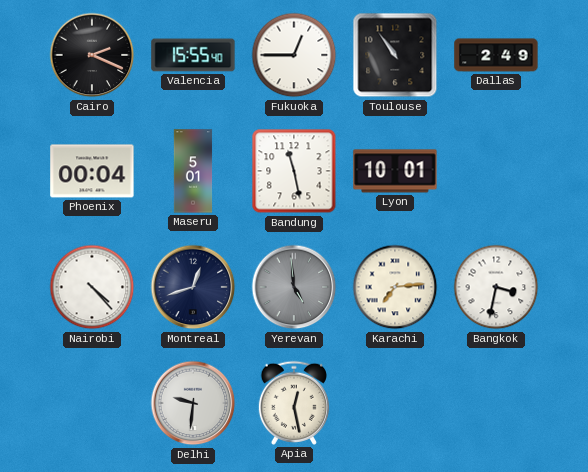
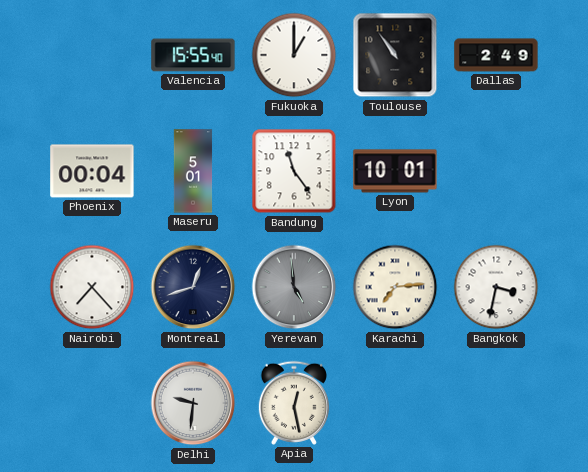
Cairo: 2:19 -> none
Fukuoka: 12:45 -> 1:00
Bandung: 11:28 -> 11:24
Nairobi: 4:23 -> 7:23
